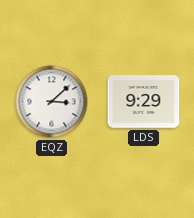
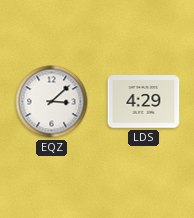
LDS: 9:29 -> 4:29
